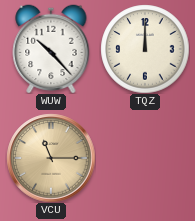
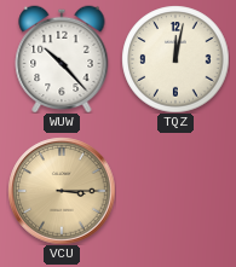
TQZ: 12:00 -> 12:02
VCU: 11:15 -> 3:15
